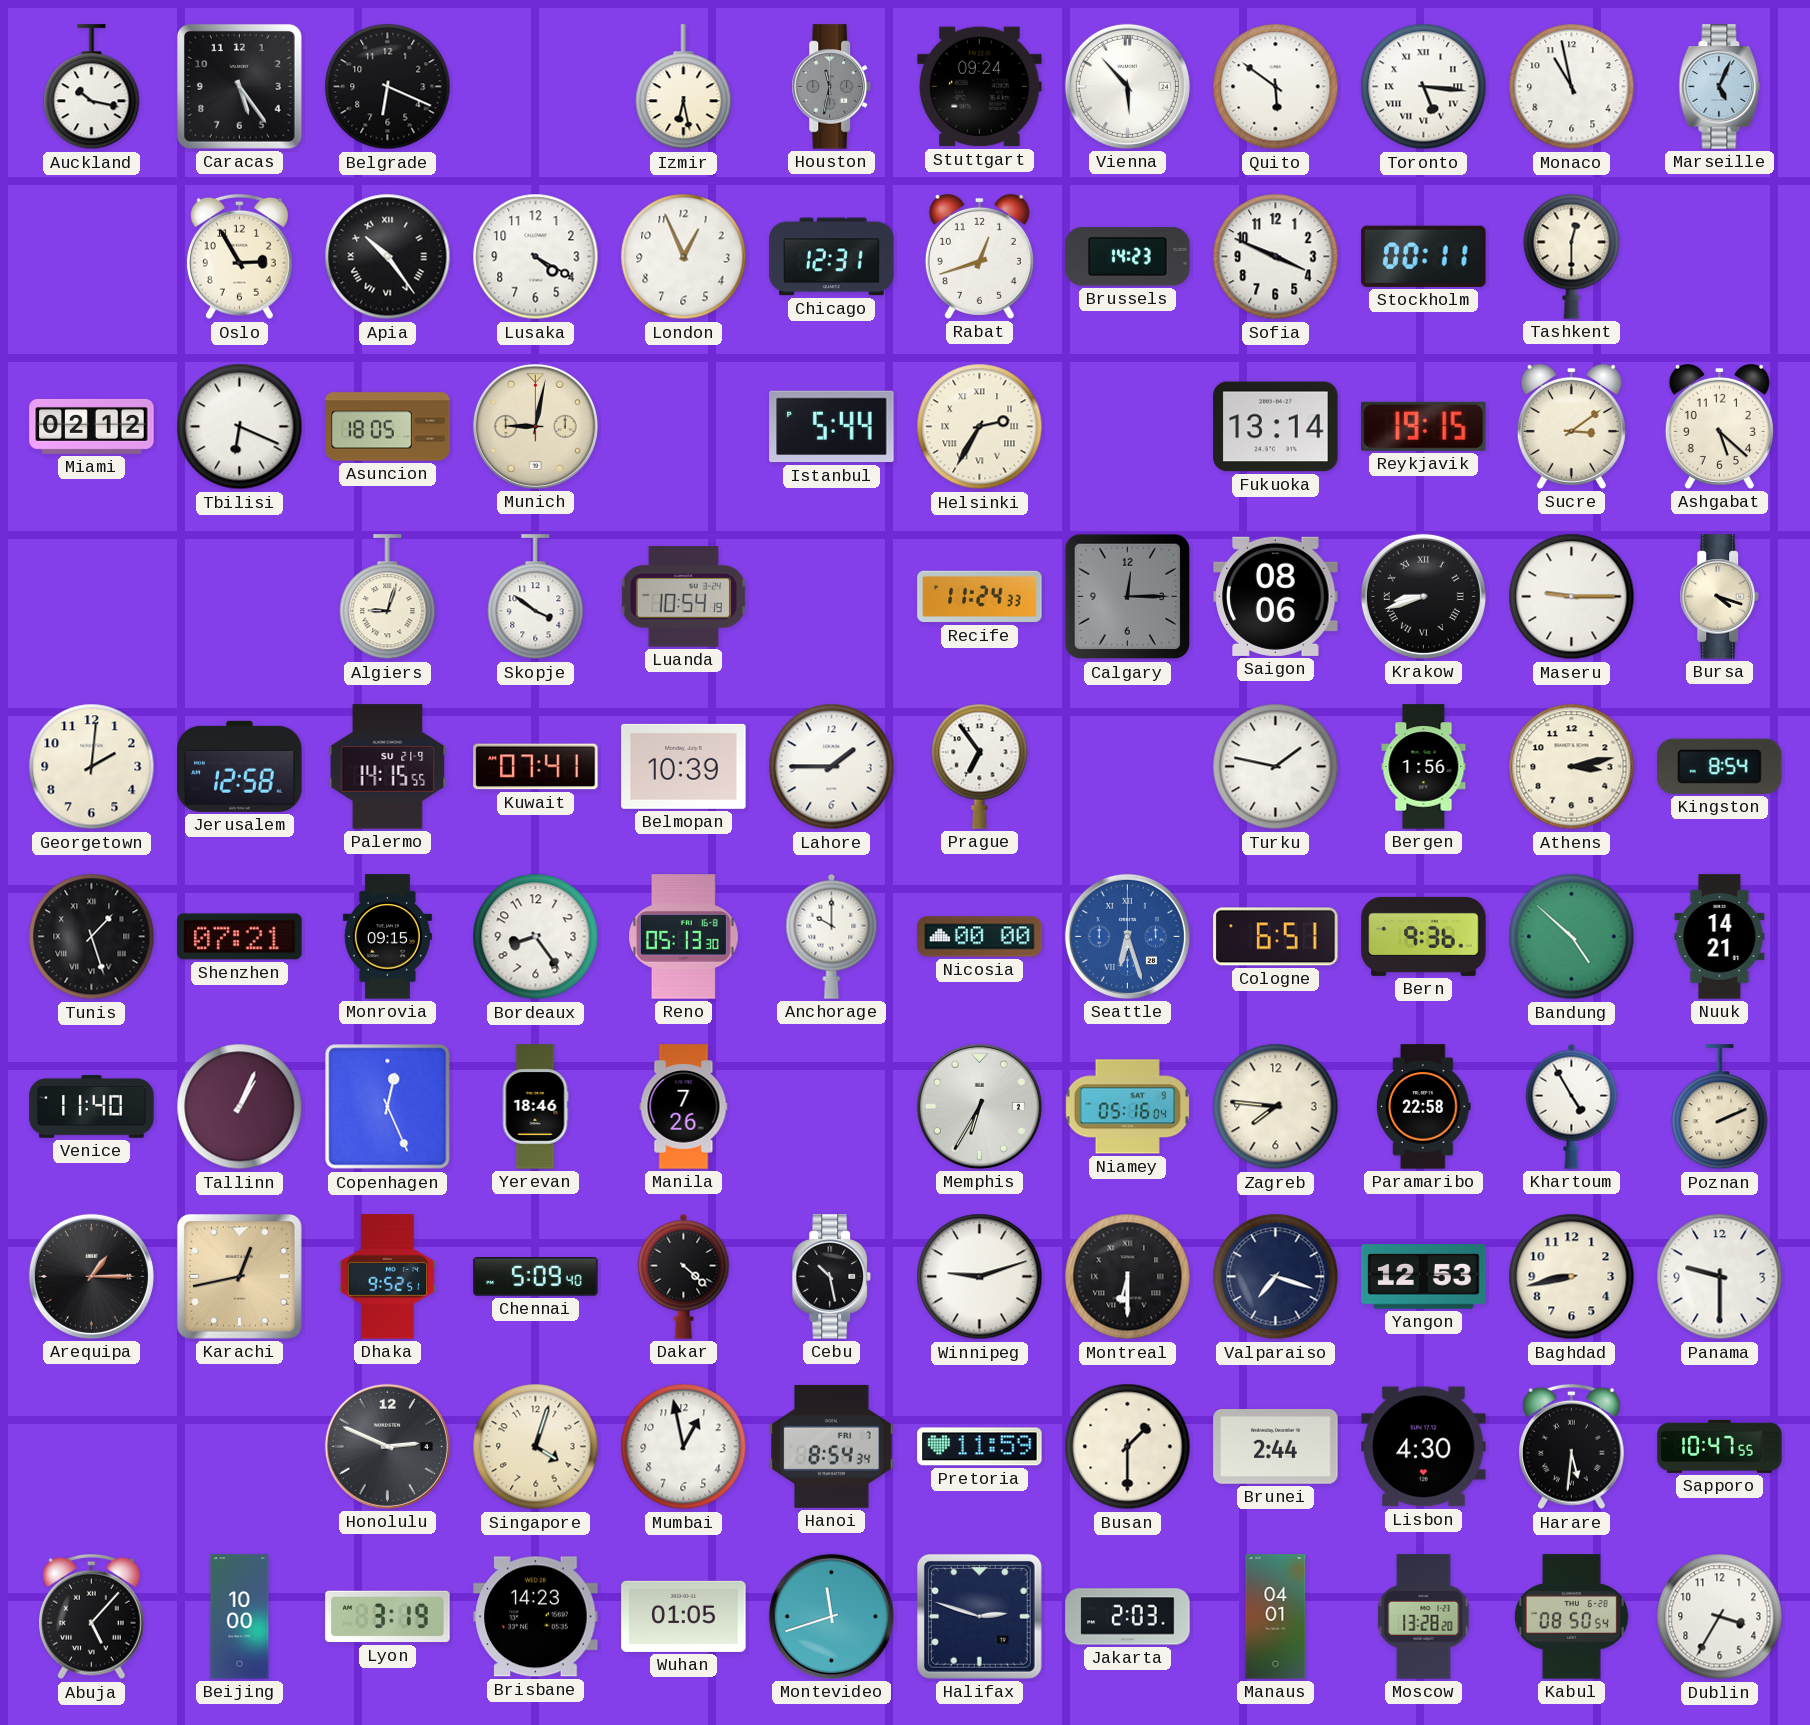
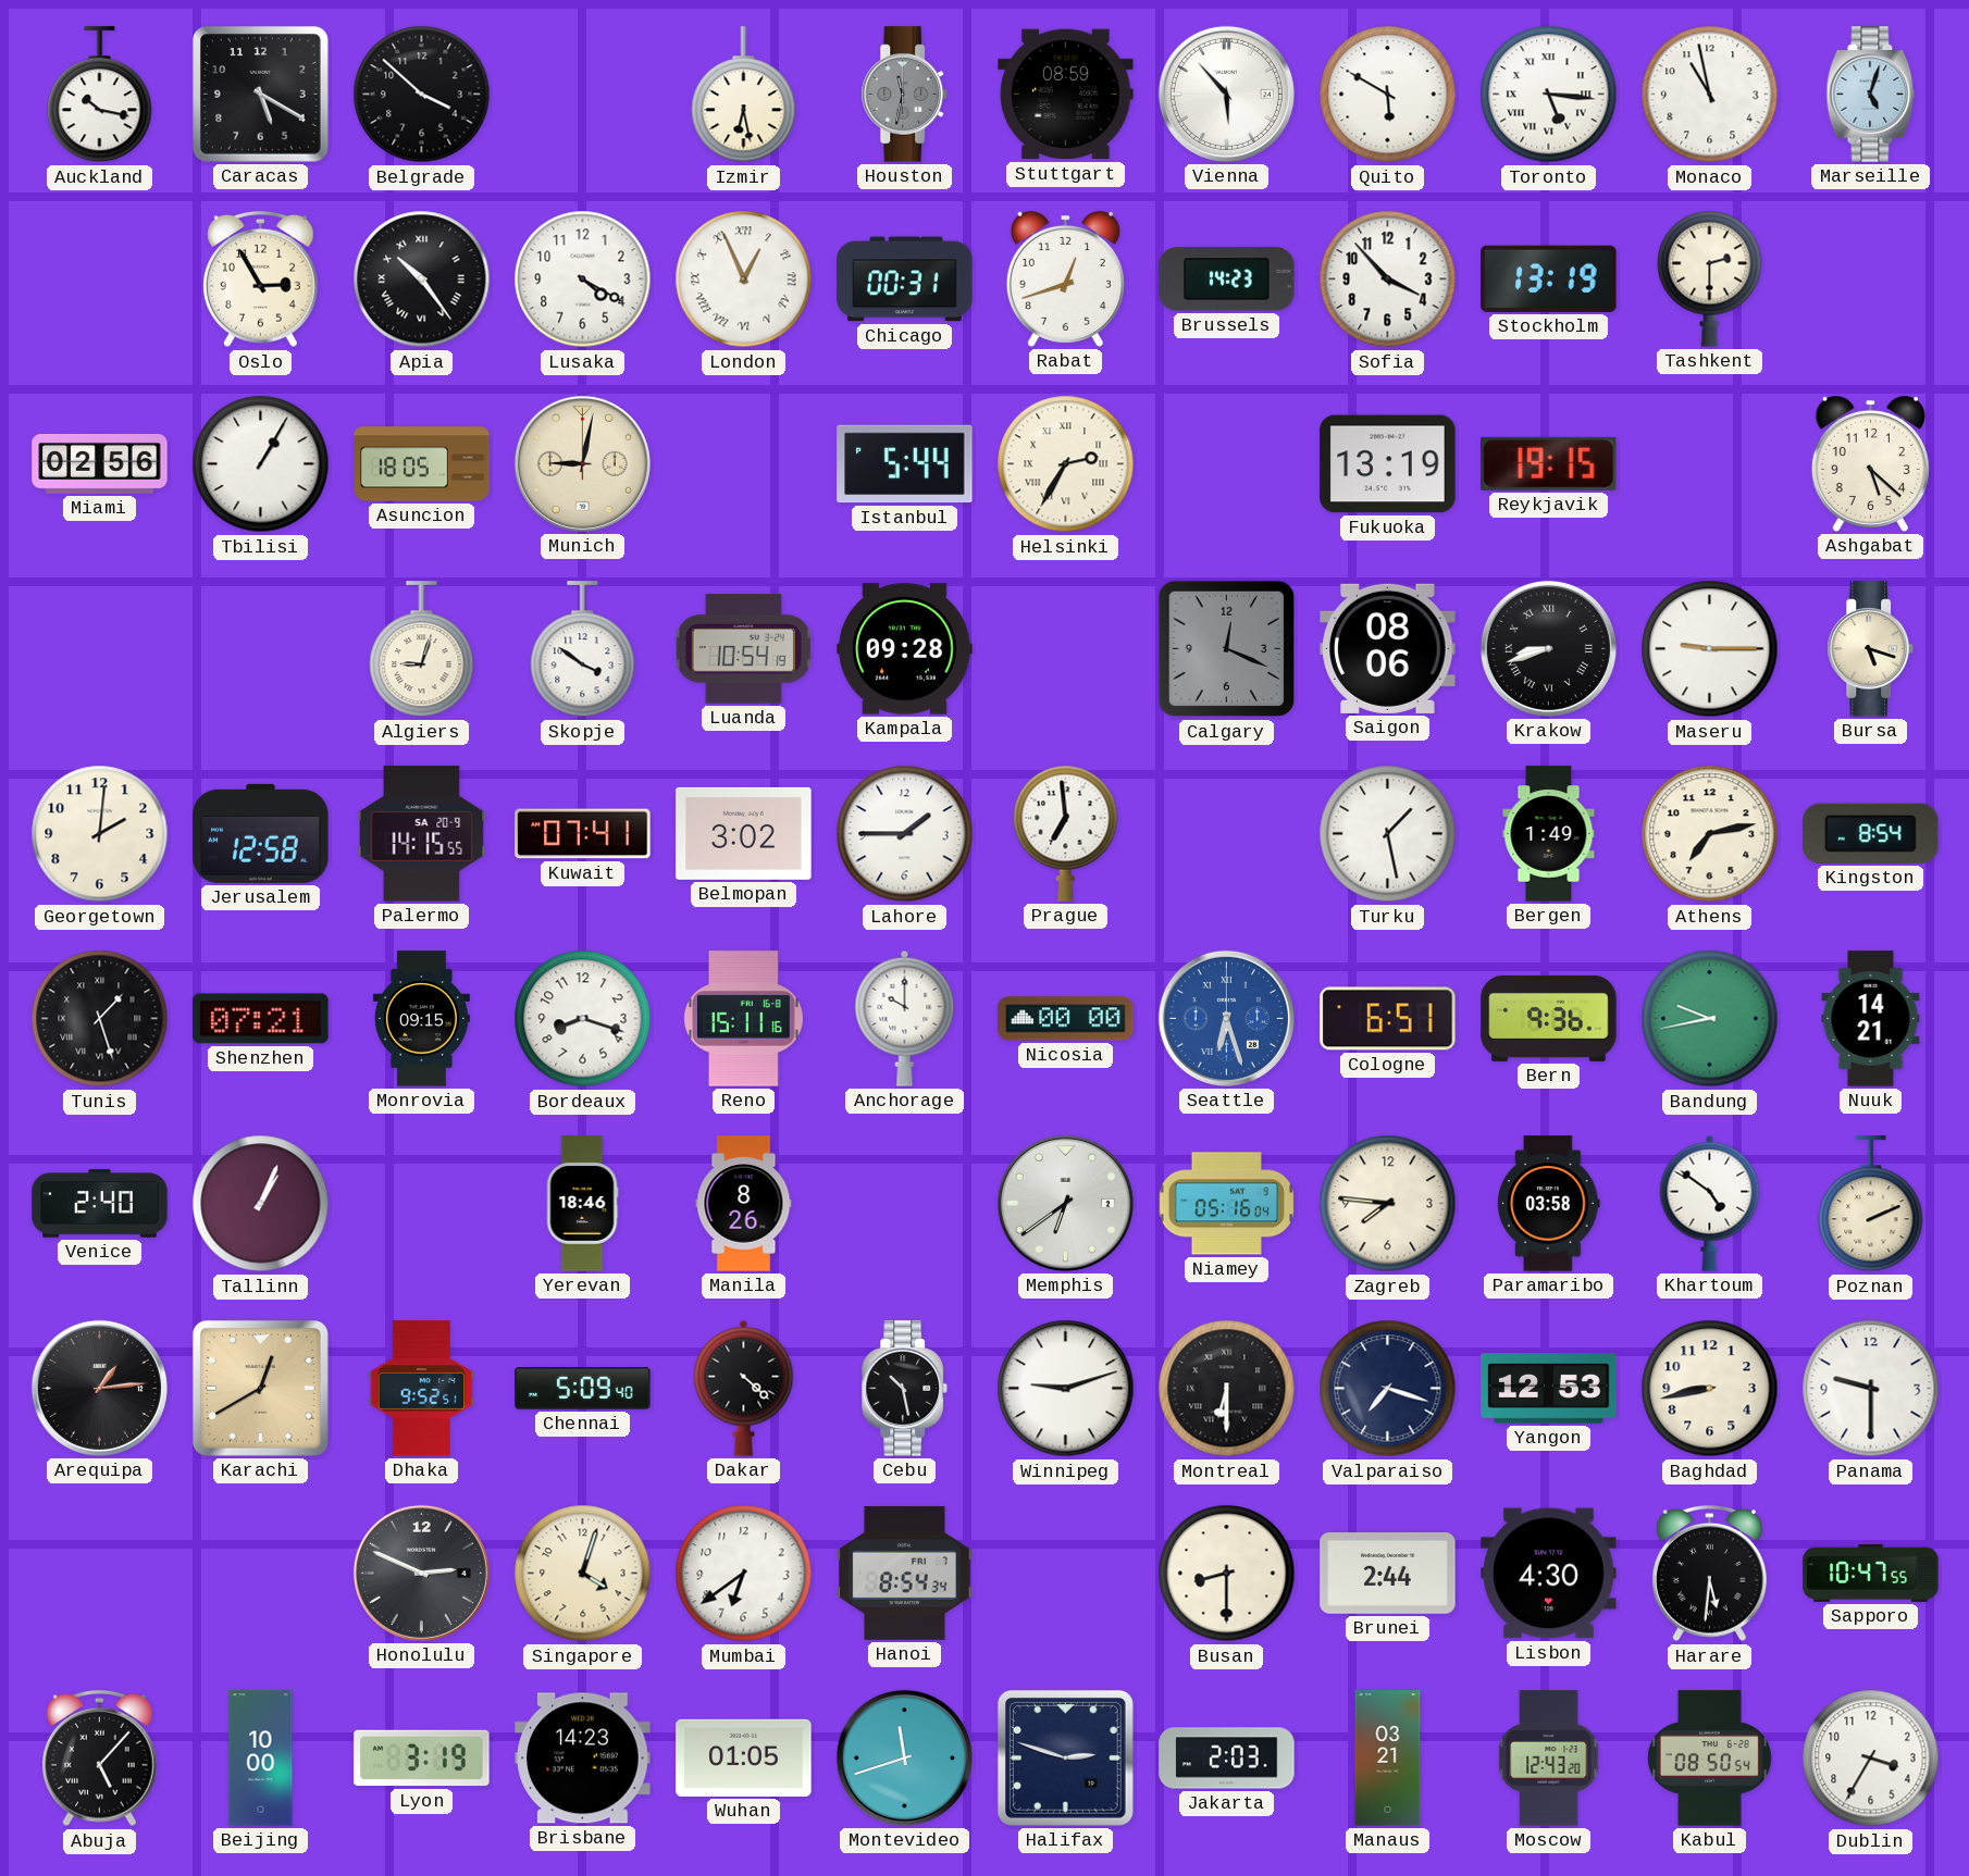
Caracas: 5:24 -> 5:20
Belgrade: 6:19 -> 3:52
Stuttgart: 09:24 -> 08:59
Quito: 5:51 -> 5:50
Marseille: 5:04 -> 5:03
London numerals: Arabic -> Roman
Chicago: 12:31 -> 00:31
Sofia: 3:49 -> 3:53
Stockholm: 00:11 -> 13:19
Tashkent: 12:30 -> 2:30
Miami: 02:12 -> 02:56
Tbilisi: 6:19 -> 1:05
Fukuoka: 13:14 -> 13:19
Sucre: 3:09 -> none
Kampala: none -> 09:28
Recife: 11:24 -> none
Calgary: 12:15 -> 12:19
Bursa: 4:18 -> 5:18
Palermo date: SU 21-9 -> SA 20-9
Belmopan: 10:39 -> 3:02
Prague: 6:54 -> 6:59
Turku: 1:47 -> 1:28
Bergen: 1:56 -> 1:49
Athens: 3:13 -> 7:13
Bordeaux: 8:24 -> 8:18
Reno: 05:13 -> 15:11
Bandung: 4:52 -> 9:43
Venice: 11:40 -> 2:40
Copenhagen: 12:26 -> none
Manila: 7:26 -> 8:26
Memphis: 6:35 -> 6:39
Paramaribo: 22:58 -> 03:58
Khartoum: 4:55 -> 4:51
Arequipa: 1:15 -> 1:14
Karachi: 12:43 -> 12:40
Mumbai: 12:58 -> 6:39
Pretoria: 11:59 -> none
Busan: 1:30 -> 8:30
Manaus: 04:01 -> 03:21
Moscow: 13:28 -> 12:43
